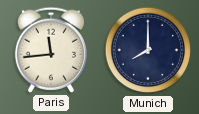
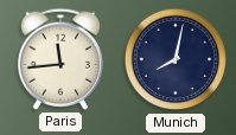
Munich: 8:00 -> 8:02
